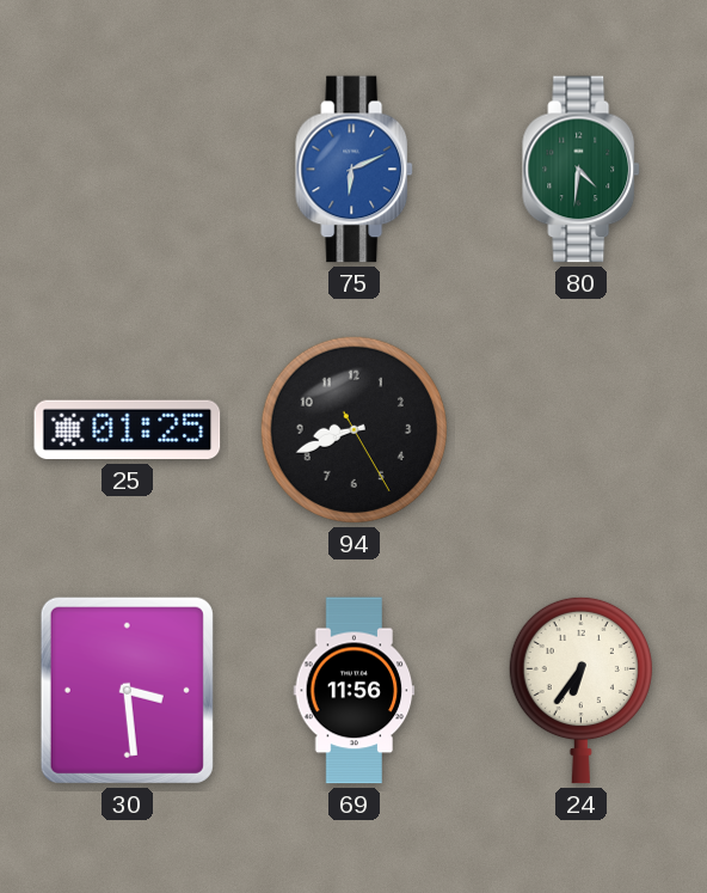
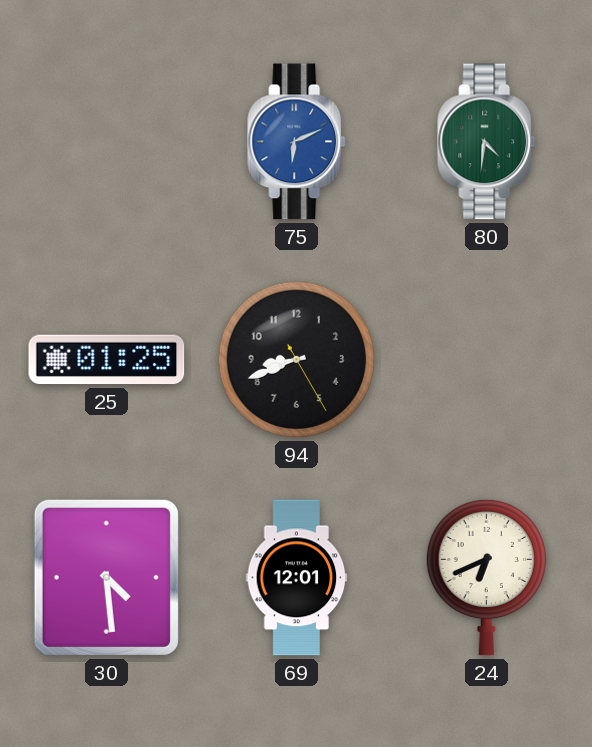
30: 3:29 -> 4:29
69: 11:56 -> 12:01
24: 6:36 -> 6:41
